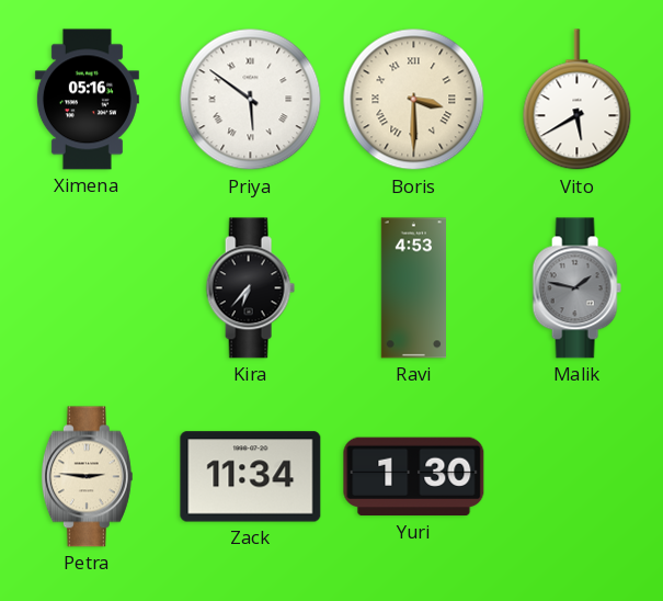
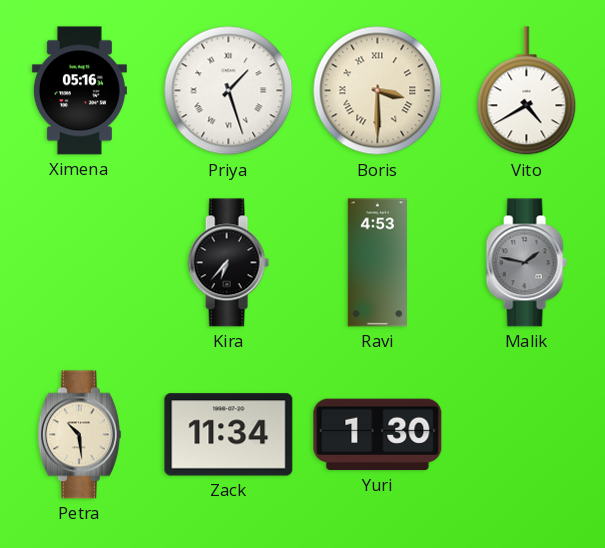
Priya: 5:51 -> 1:27
Vito: 5:40 -> 4:40
Petra: 2:46 -> 10:29
